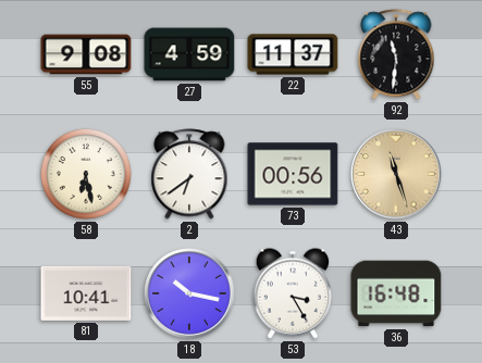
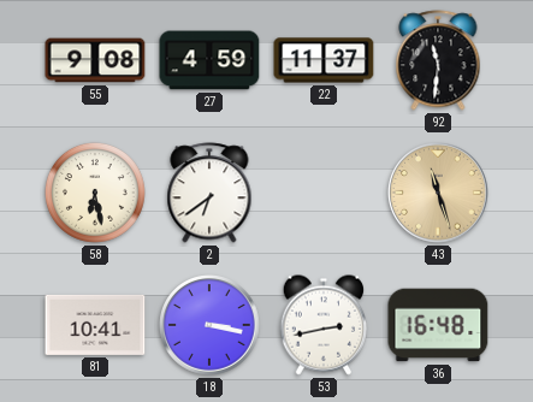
73: 00:56 -> none
18: 10:17 -> 3:17
53: 3:25 -> 2:43
